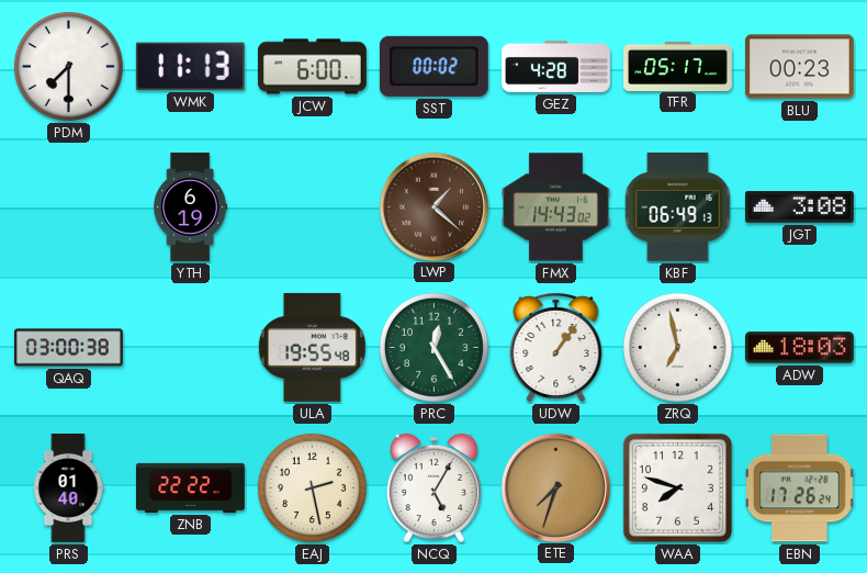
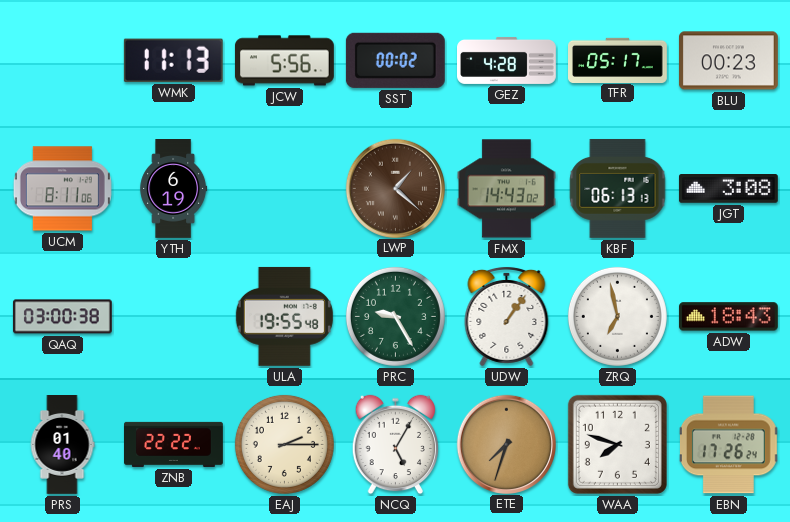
PDM: 7:30 -> none
JCW: 6:00 -> 5:56
UCM: none -> 8:11
KBF: 06:49 -> 06:13
PRC: 12:25 -> 9:25
ADW: 18:03 -> 18:43
EAJ: 2:28 -> 2:15
